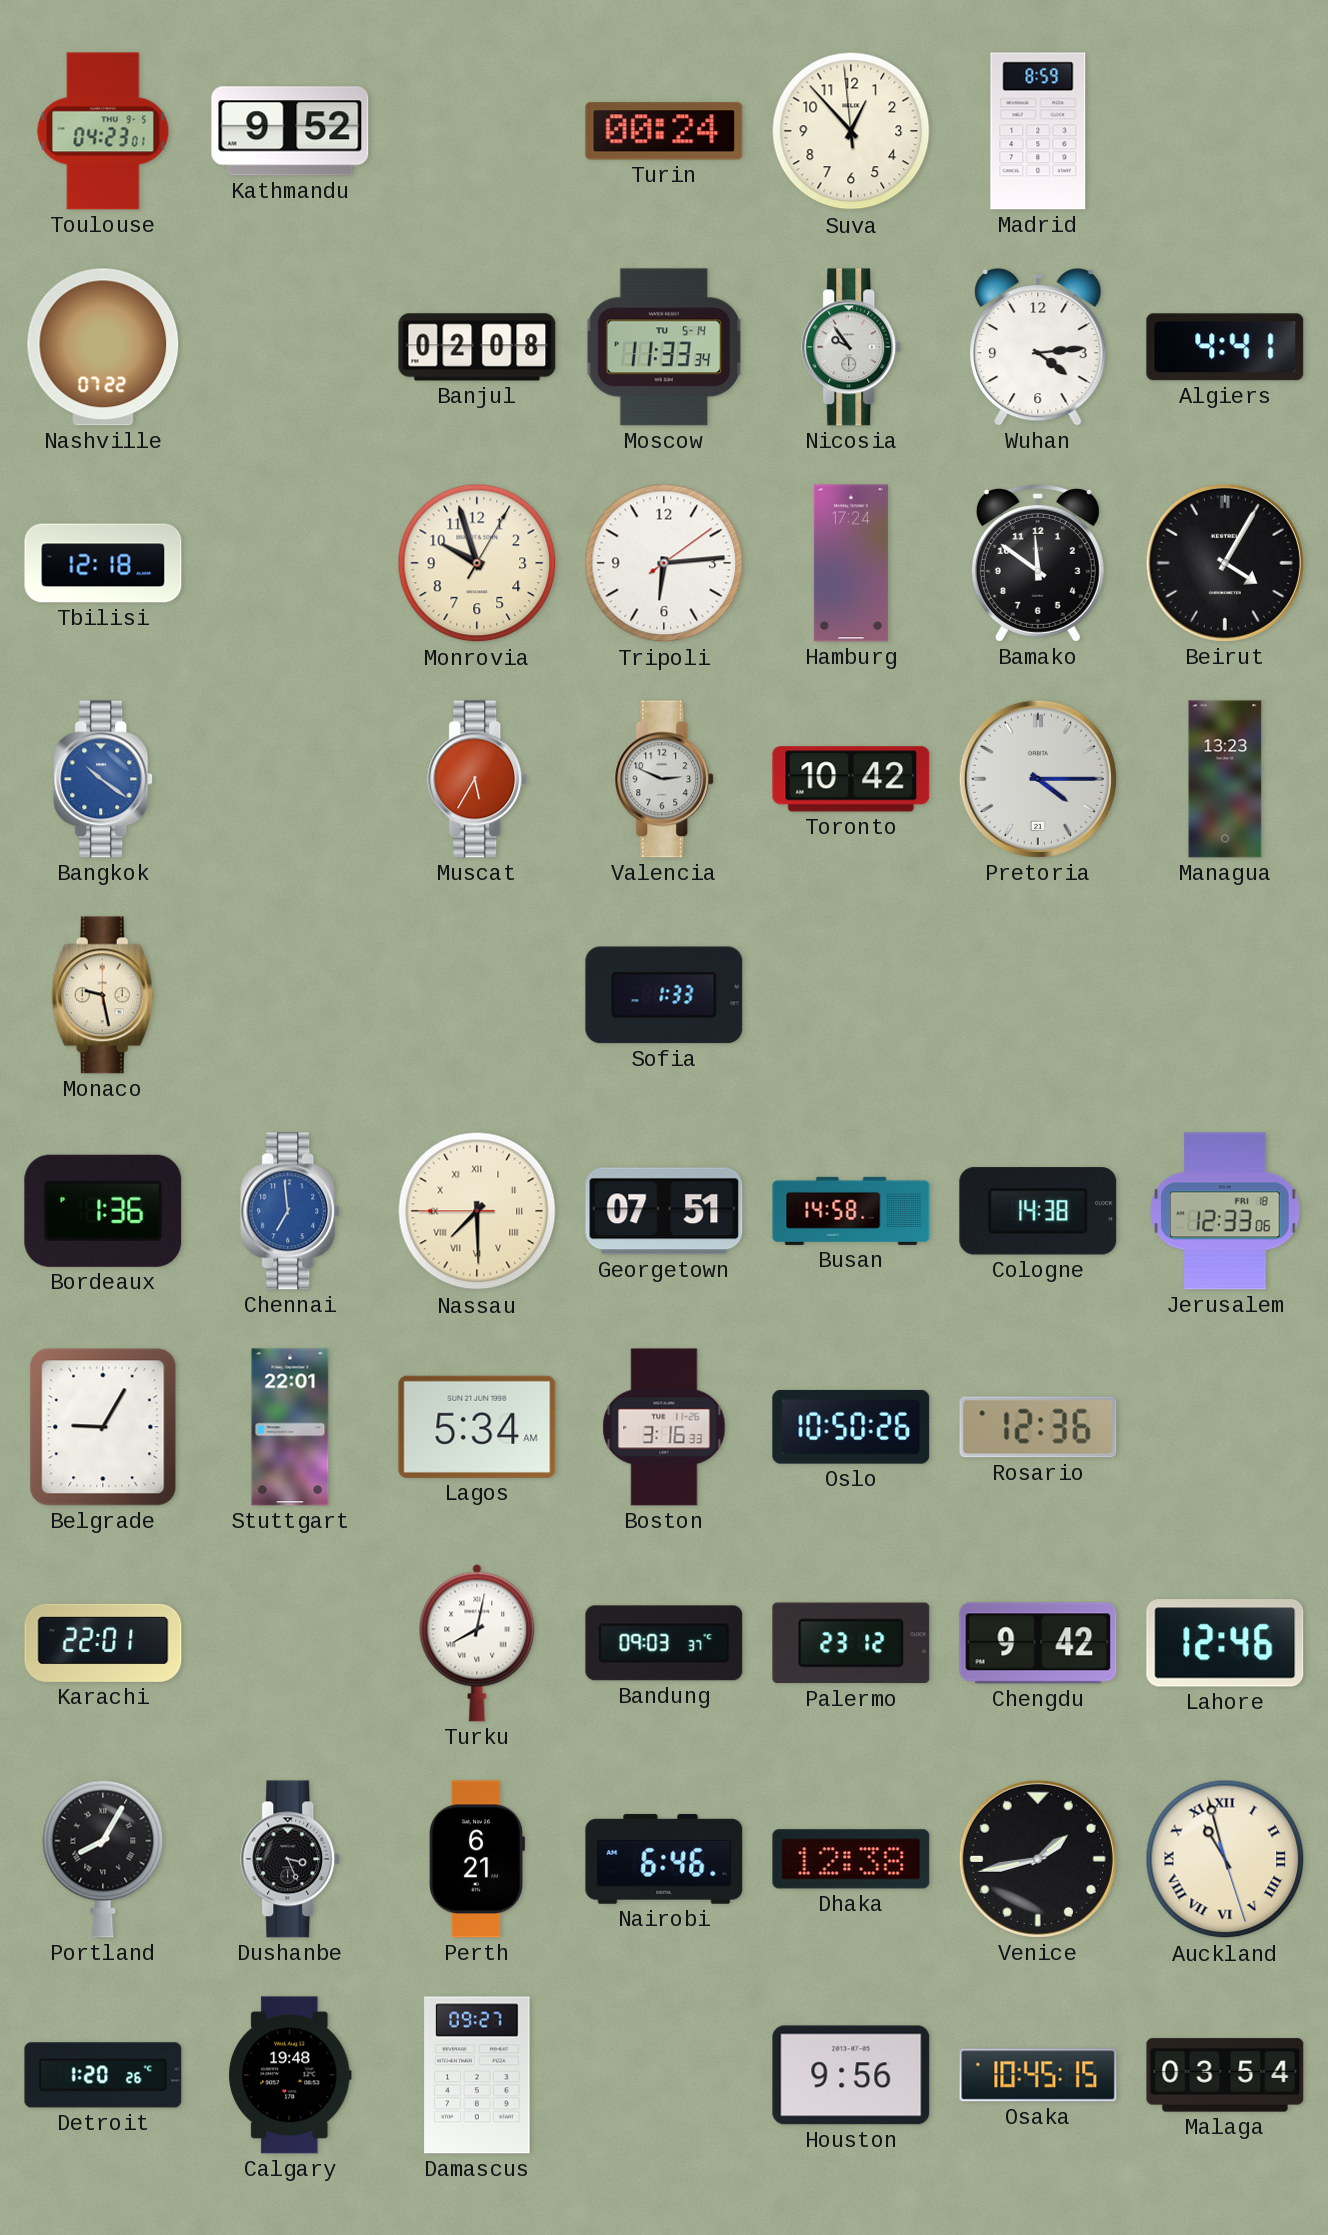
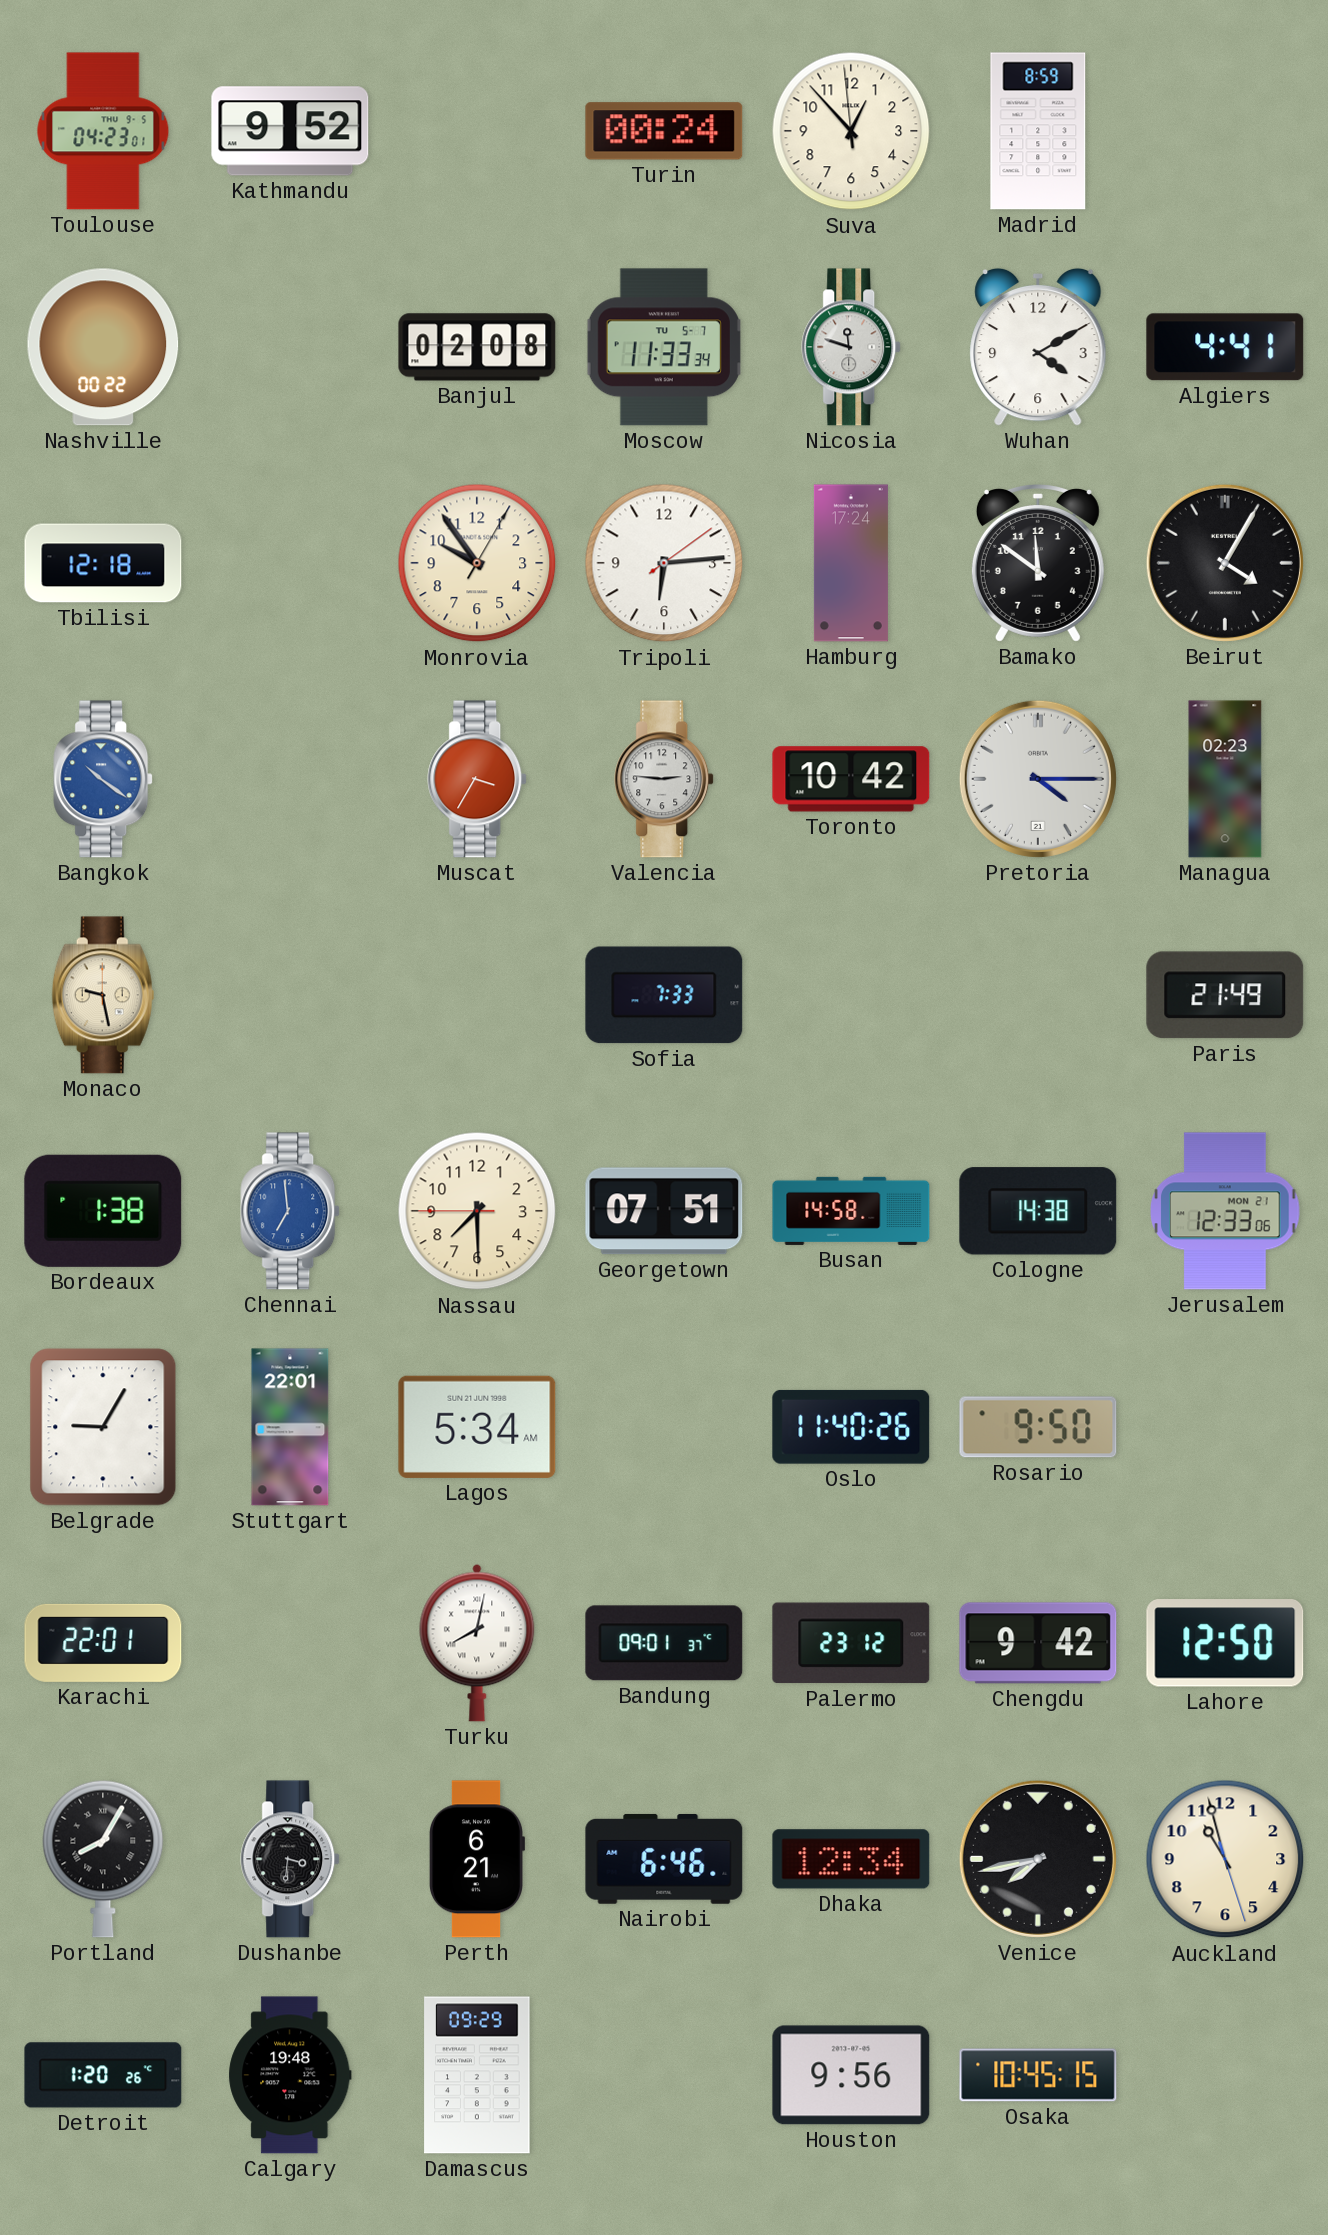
Nashville: 07:22 -> 00:22
Moscow date: TU 5-14 -> TU 5-7
Nicosia: 9:54 -> 11:48
Wuhan: 4:14 -> 4:10
Monrovia: 9:57 -> 9:54
Muscat: 5:35 -> 3:35
Valencia: 2:49 -> 2:46
Managua: 13:23 -> 02:23
Sofia: 1:33 -> 7:33
Paris: none -> 21:49
Bordeaux: 1:36 -> 1:38
Nassau numerals: Roman -> Arabic
Jerusalem date: FRI 18 -> MON 21
Boston: 3:16 -> none
Oslo: 10:50 -> 11:40
Rosario: 12:36 -> 9:50
Bandung: 09:03 -> 09:01
Lahore: 12:46 -> 12:50
Dushanbe: 3:26 -> 3:31
Dhaka: 12:38 -> 12:34
Venice: 1:43 -> 7:43
Auckland numerals: Roman -> Arabic
Damascus: 09:27 -> 09:29
Malaga: 03:54 -> none
